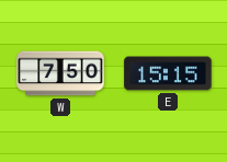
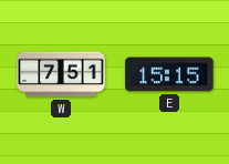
W: 7:50 -> 7:51
